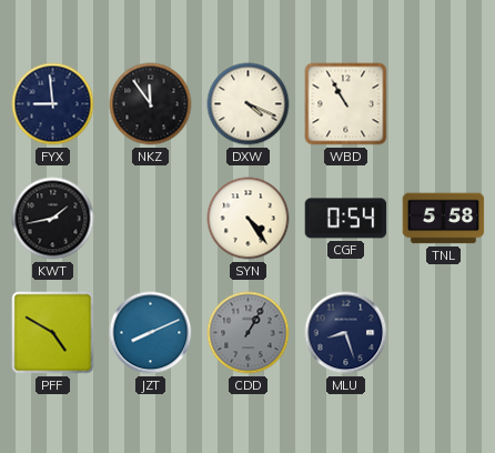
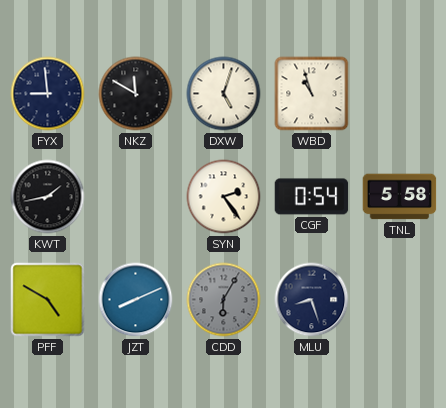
NKZ: 11:54 -> 11:50
DXW: 4:19 -> 5:03
WBD: 10:55 -> 10:57
SYN: 4:24 -> 2:24
CDD: 1:05 -> 6:05
